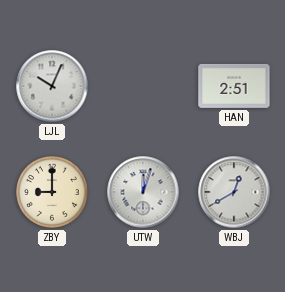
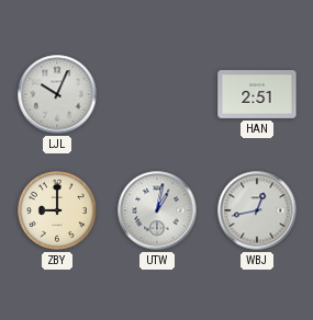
UTW: 12:03 -> 1:02
WBJ: 12:40 -> 12:43
